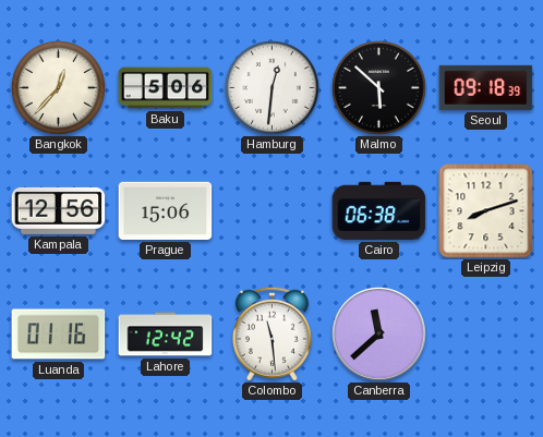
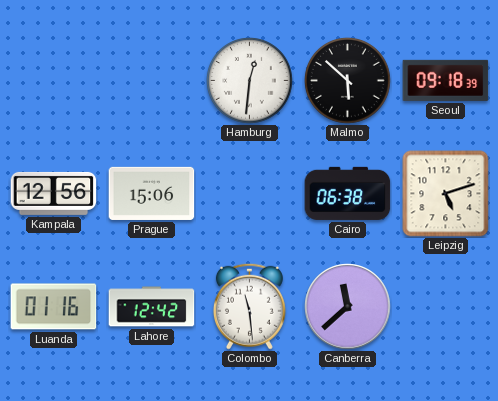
Bangkok: 12:37 -> none
Baku: 5:06 -> none
Leipzig: 8:12 -> 5:12
